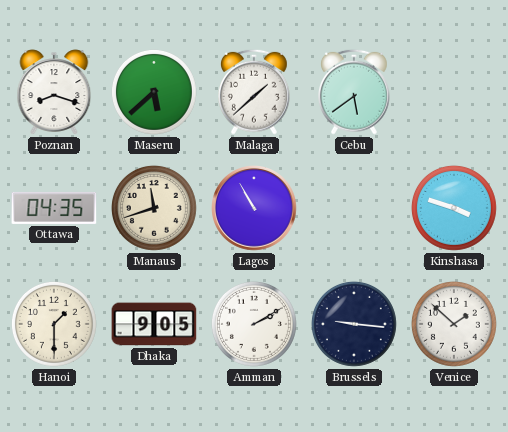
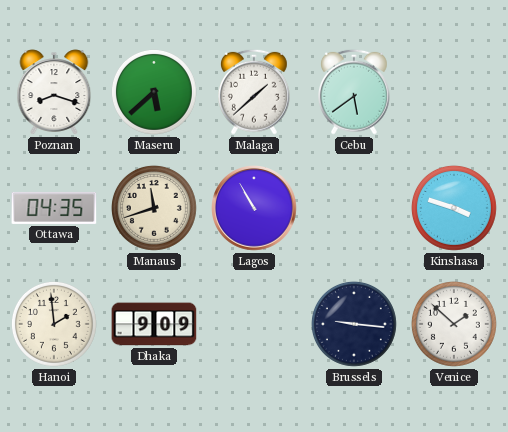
Hanoi: 1:30 -> 1:59
Dhaka: 9:05 -> 9:09
Amman: 2:10 -> none
